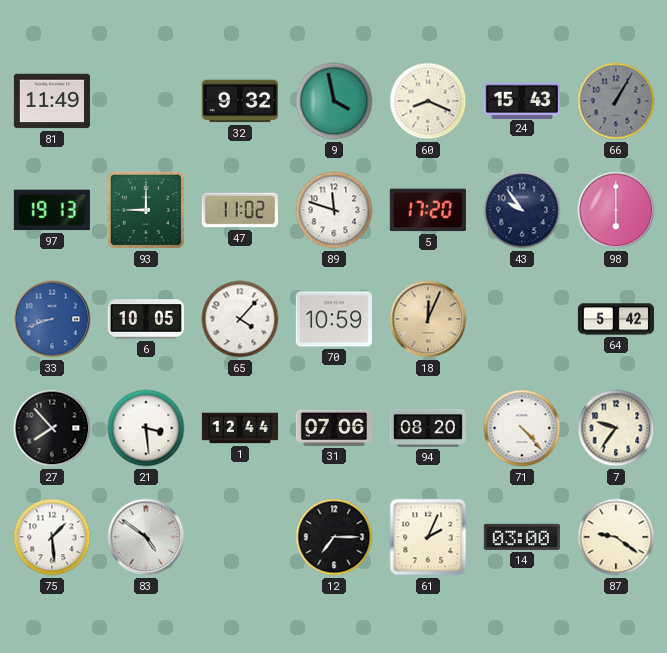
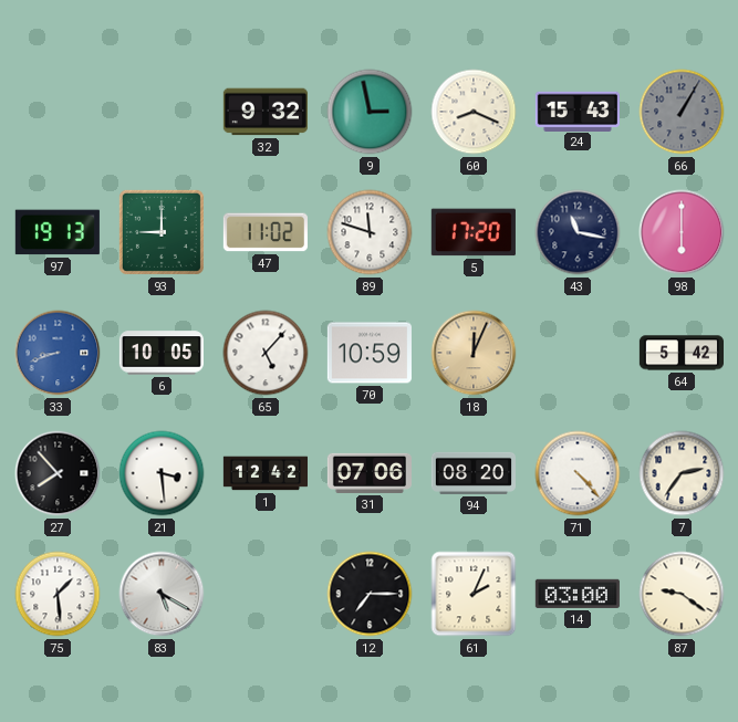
81: 11:49 -> none
9: 3:58 -> 2:58
43: 9:54 -> 11:17
65: 4:07 -> 5:07
1: 12:44 -> 12:42
7: 9:36 -> 2:36
83: 4:51 -> 5:20
